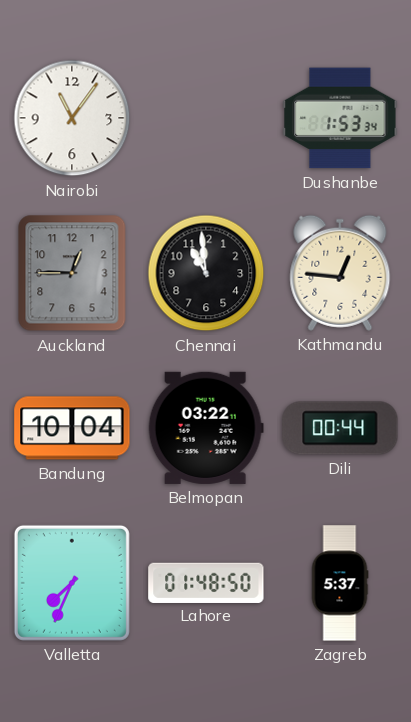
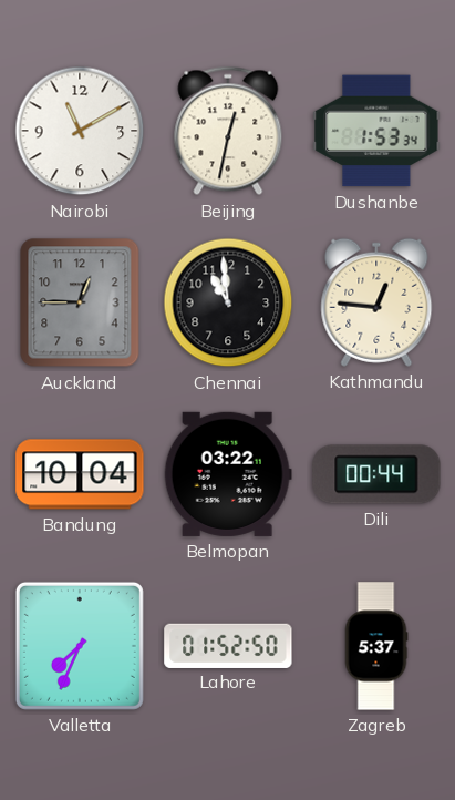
Nairobi: 11:06 -> 11:10
Beijing: none -> 12:32
Lahore: 01:48 -> 01:52
